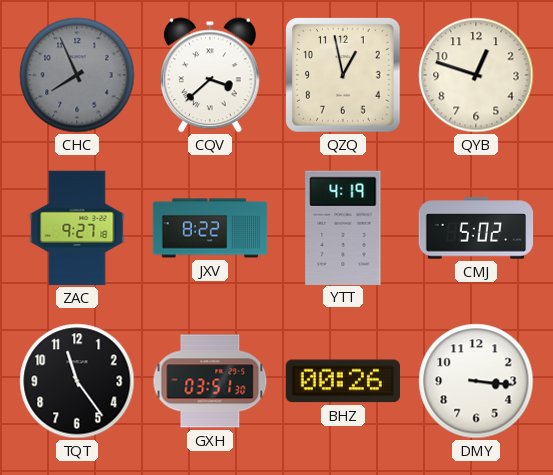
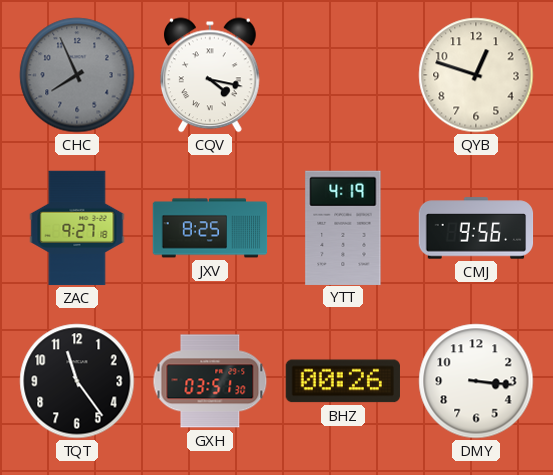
CQV: 3:38 -> 4:17
QZQ: 12:58 -> none
JXV: 8:22 -> 8:25
CMJ: 5:02 -> 9:56
